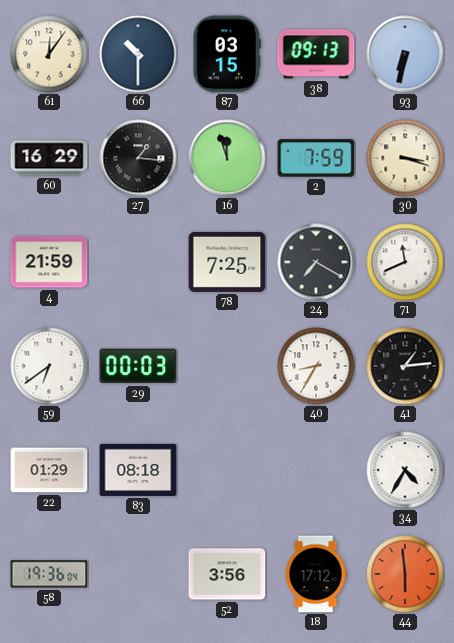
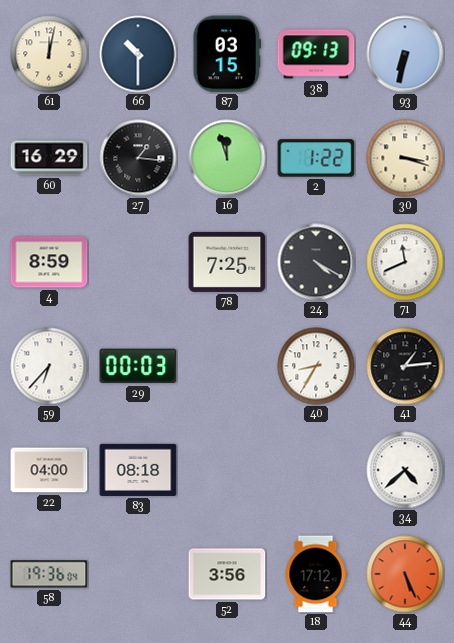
61: 12:06 -> 12:02
2: 7:59 -> 1:22
4: 21:59 -> 8:59
24: 7:20 -> 4:20
59: 6:39 -> 6:37
22: 01:29 -> 04:00
34: 4:35 -> 4:38
44: 5:59 -> 5:26
